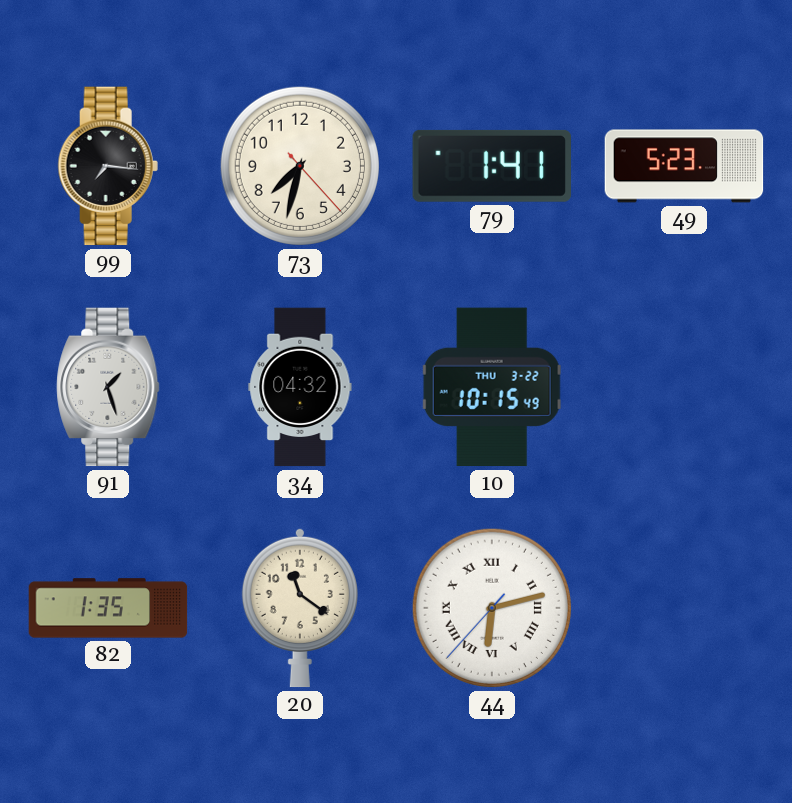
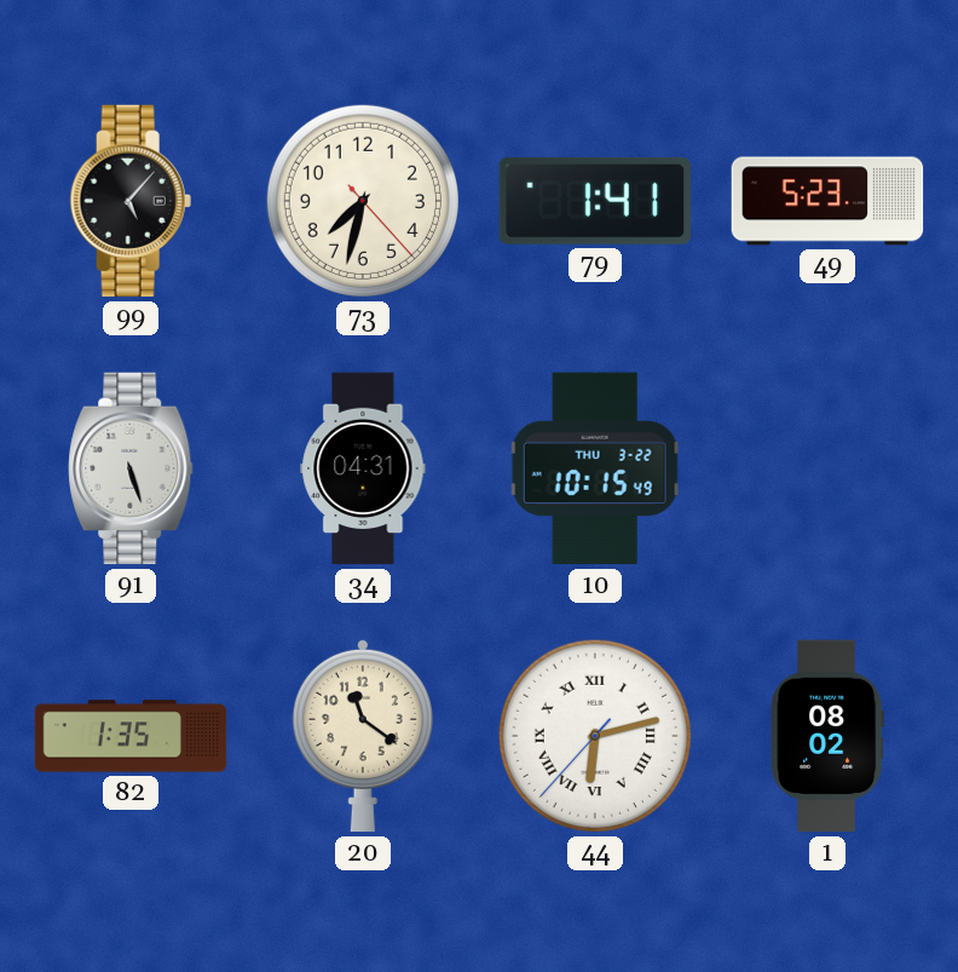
99: 7:16 -> 5:07
91: 1:27 -> 5:27
34: 04:32 -> 04:31
1: none -> 08:02
